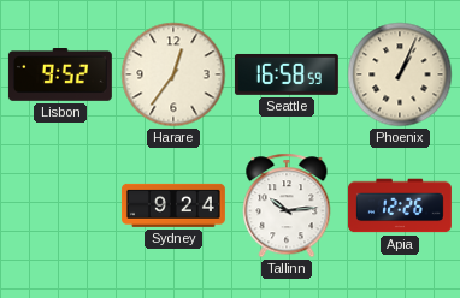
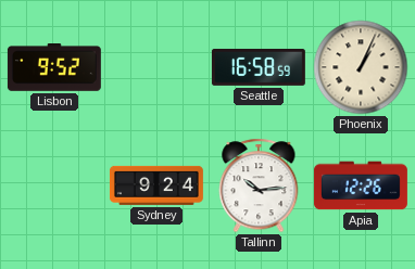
Harare: 12:36 -> none
